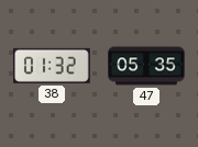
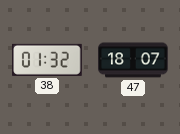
47: 05:35 -> 18:07
